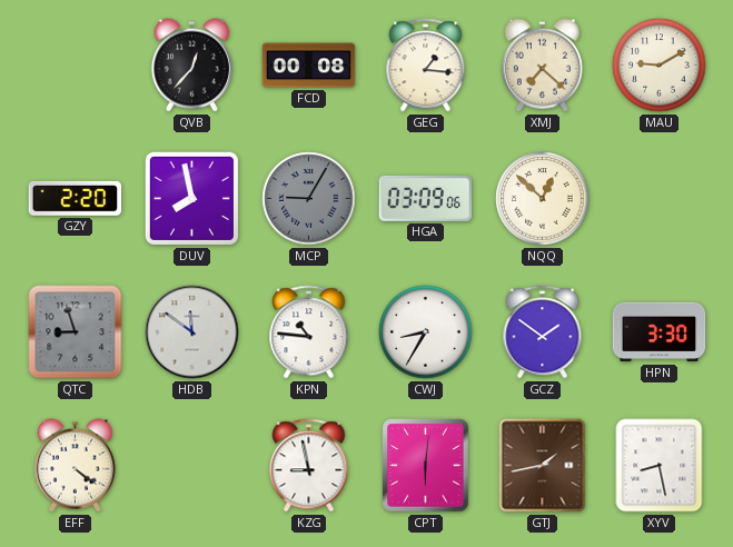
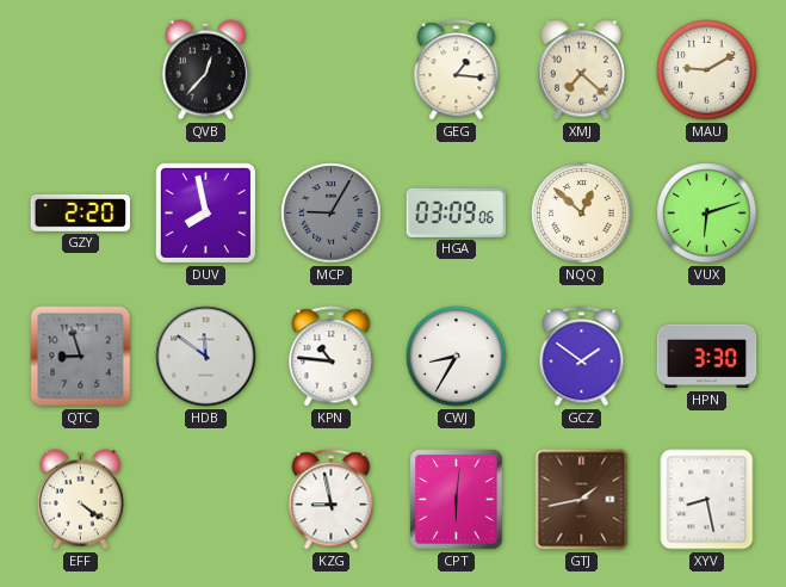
FCD: 00:08 -> none
VUX: none -> 6:12
